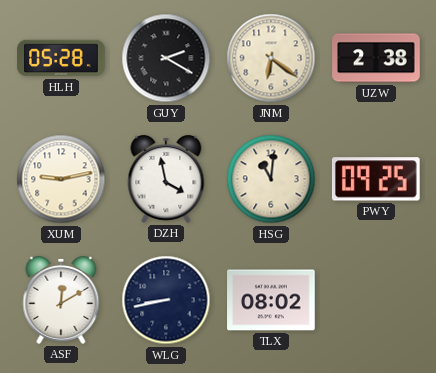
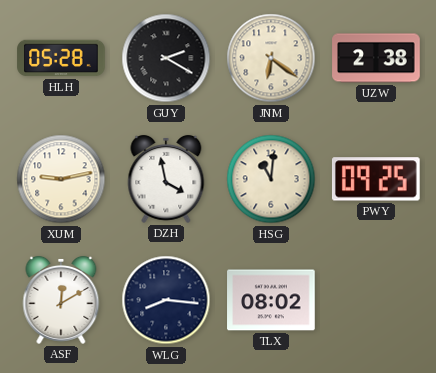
WLG: 8:43 -> 8:16
